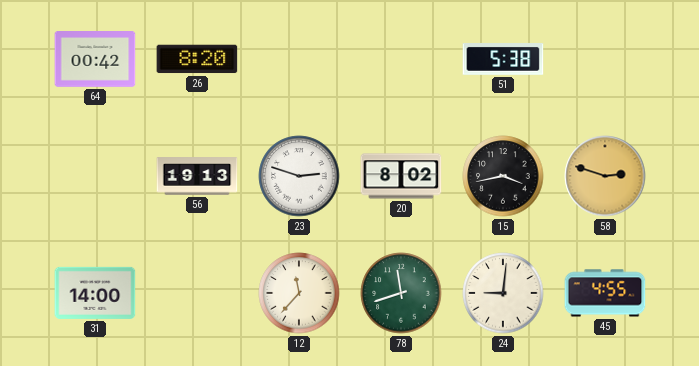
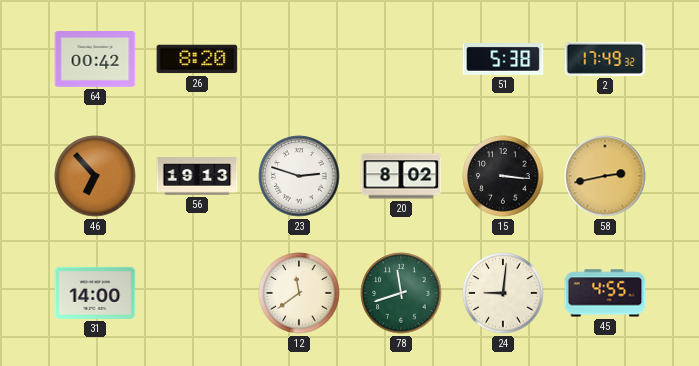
2: none -> 17:49
46: none -> 6:53
15: 3:43 -> 3:16
58: 2:48 -> 2:43
12: 11:37 -> 11:39
